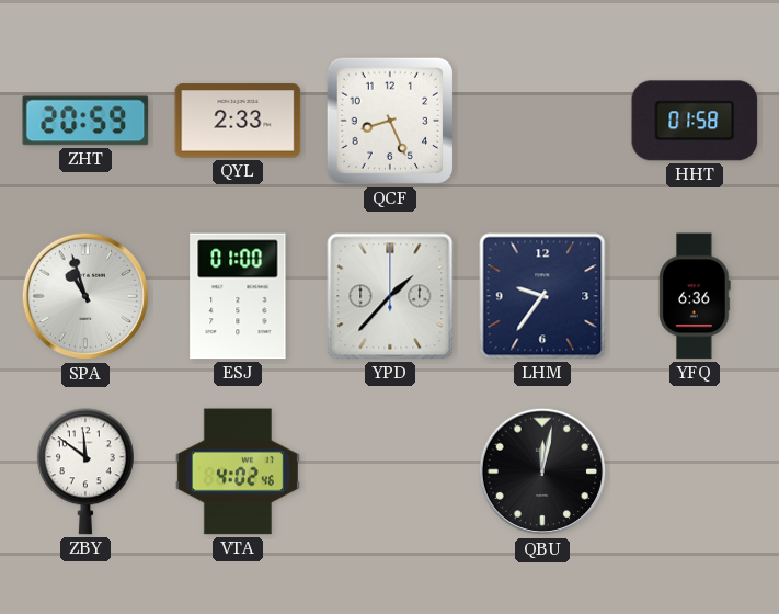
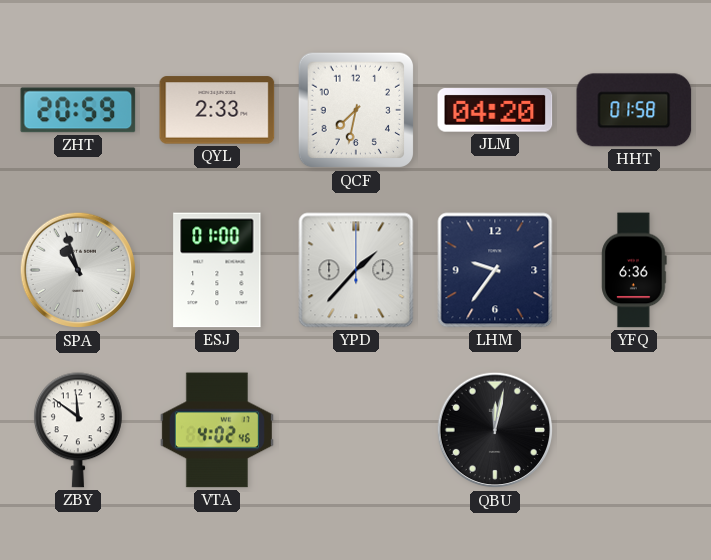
QCF: 8:26 -> 7:32
JLM: none -> 04:20
